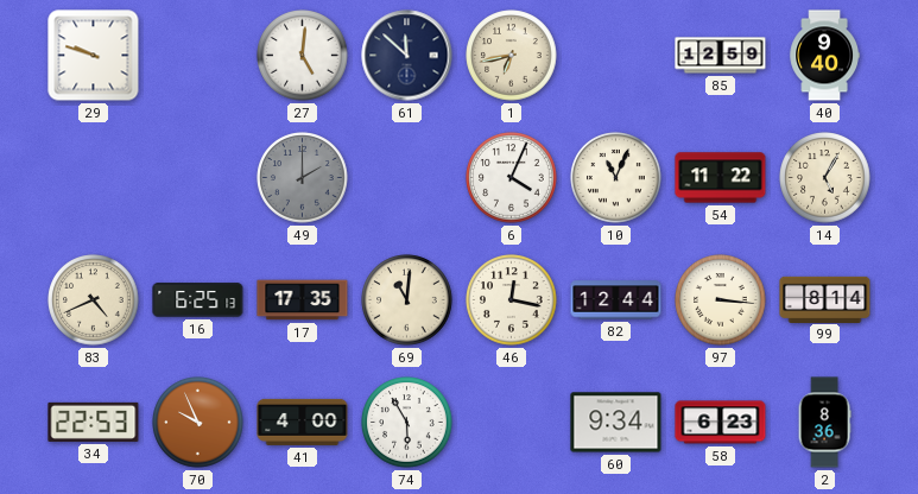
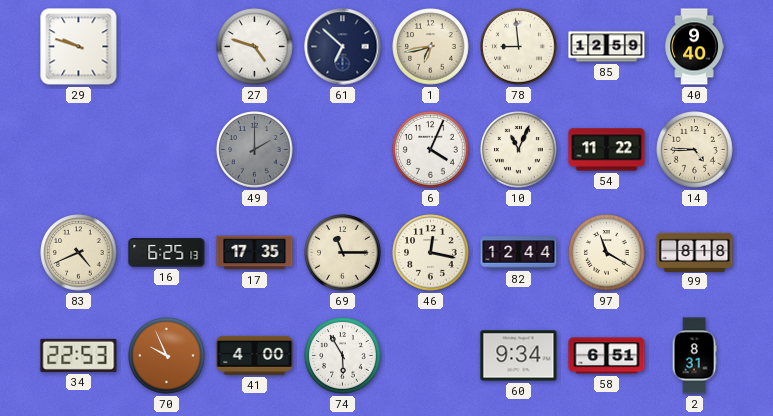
27: 5:01 -> 4:48
61: 11:52 -> 6:52
78: none -> 8:59
14: 5:05 -> 4:45
69: 11:01 -> 11:15
97: 3:16 -> 11:20
99: 8:14 -> 8:18
58: 6:23 -> 6:51
2: 8:36 -> 8:31
